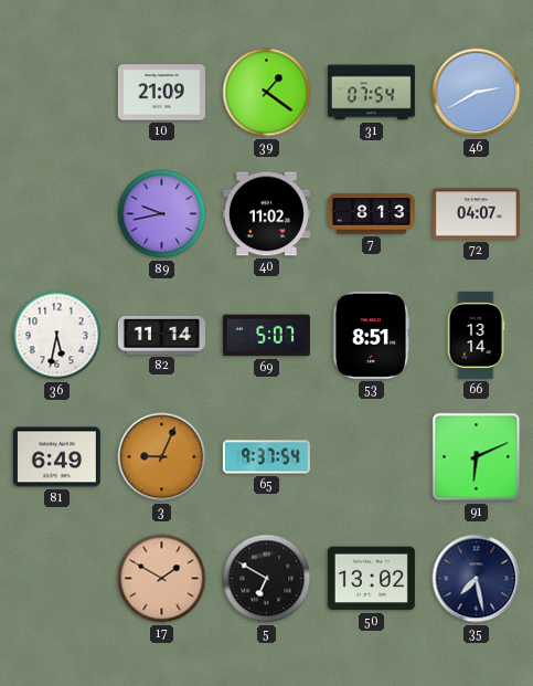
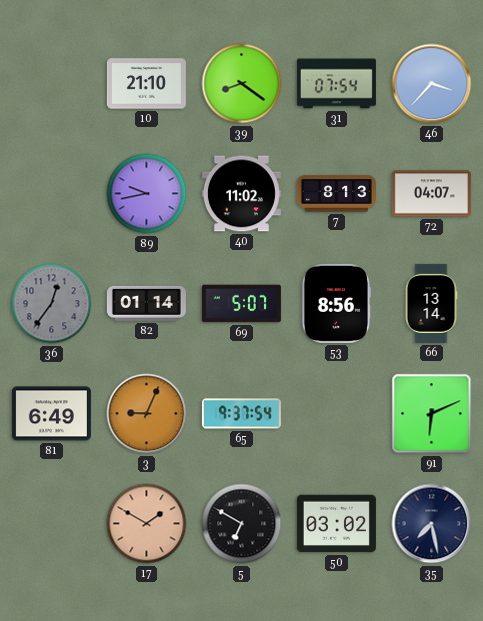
10: 21:09 -> 21:10
39: 1:21 -> 8:21
46: 2:40 -> 3:37
36: 5:32 -> 12:36
36 dial: white -> grey
82: 11:14 -> 01:14
53: 8:51 -> 8:56
50: 13:02 -> 03:02
